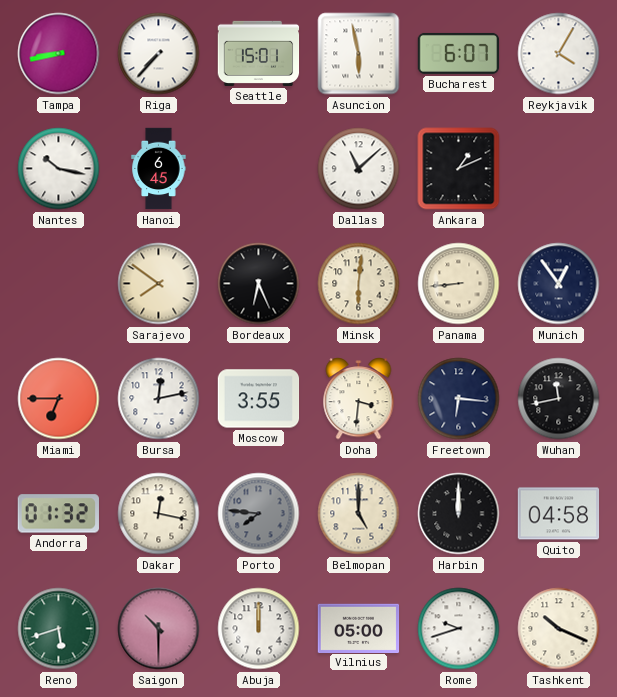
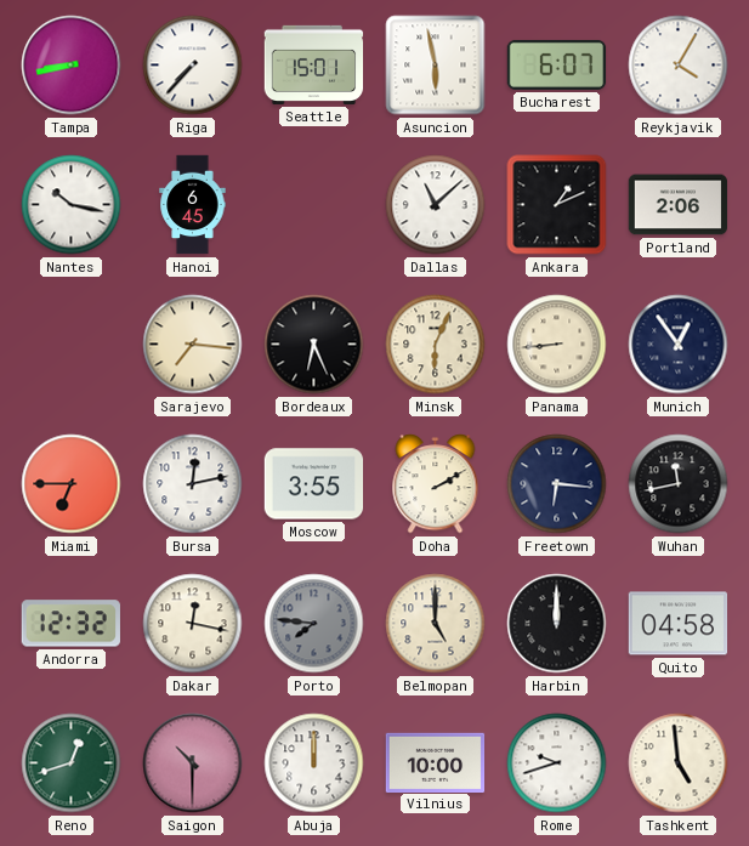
Portland: none -> 2:06
Sarajevo: 7:51 -> 7:16
Minsk: 6:01 -> 6:04
Doha: 3:31 -> 2:10
Andorra: 01:32 -> 12:32
Reno: 5:42 -> 12:42
Vilnius: 05:00 -> 10:00
Tashkent: 10:19 -> 4:59
